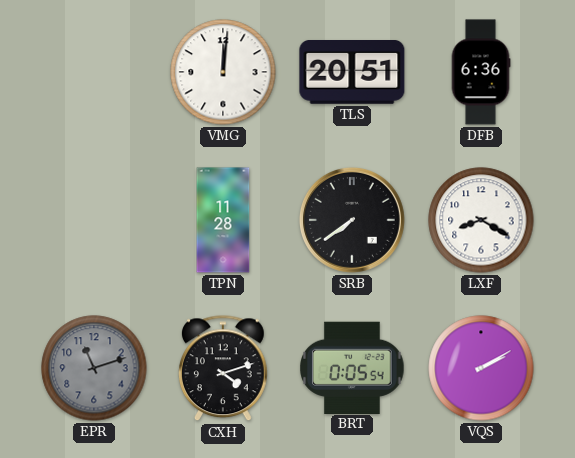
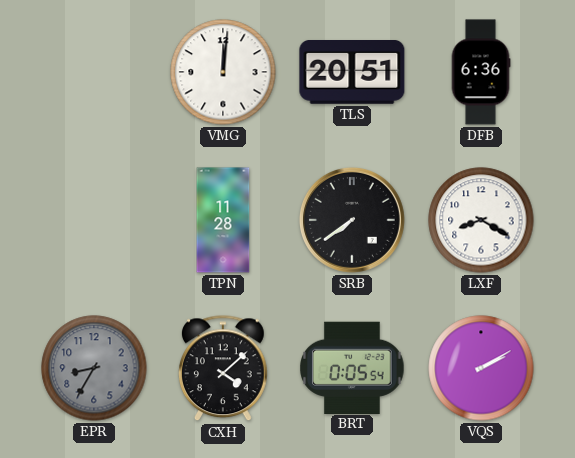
EPR: 11:12 -> 8:35
CXH: 4:12 -> 4:08
